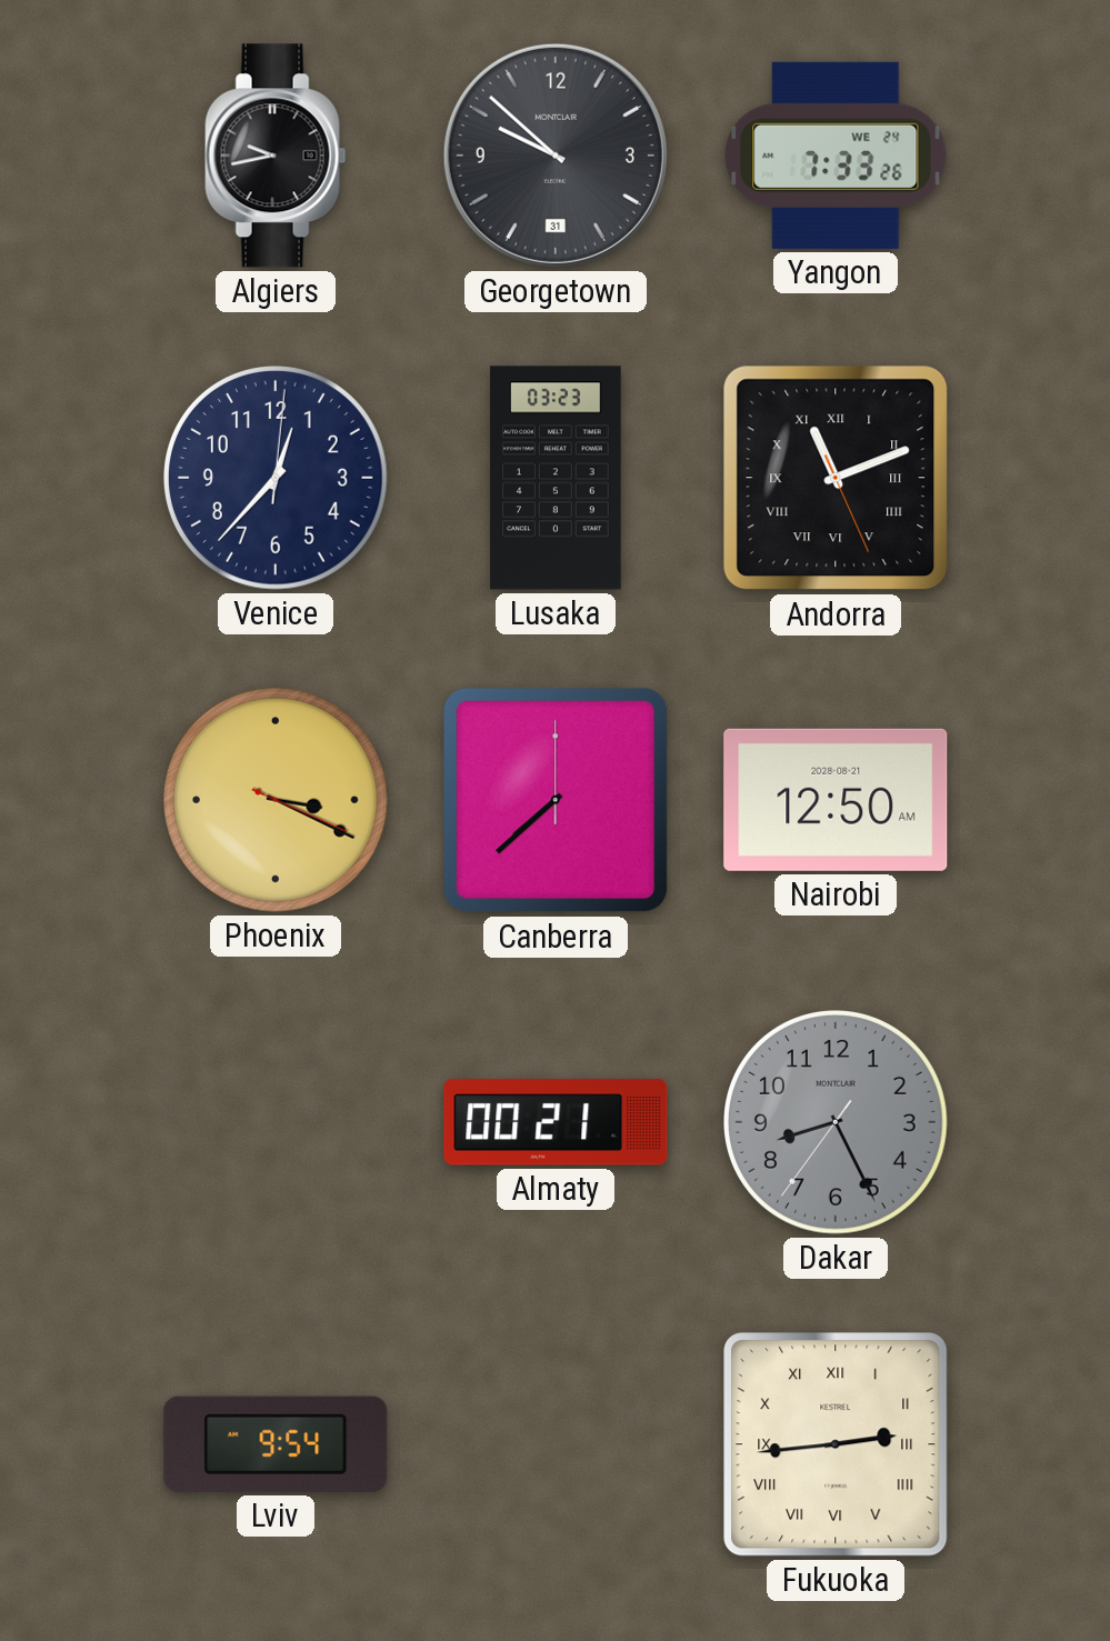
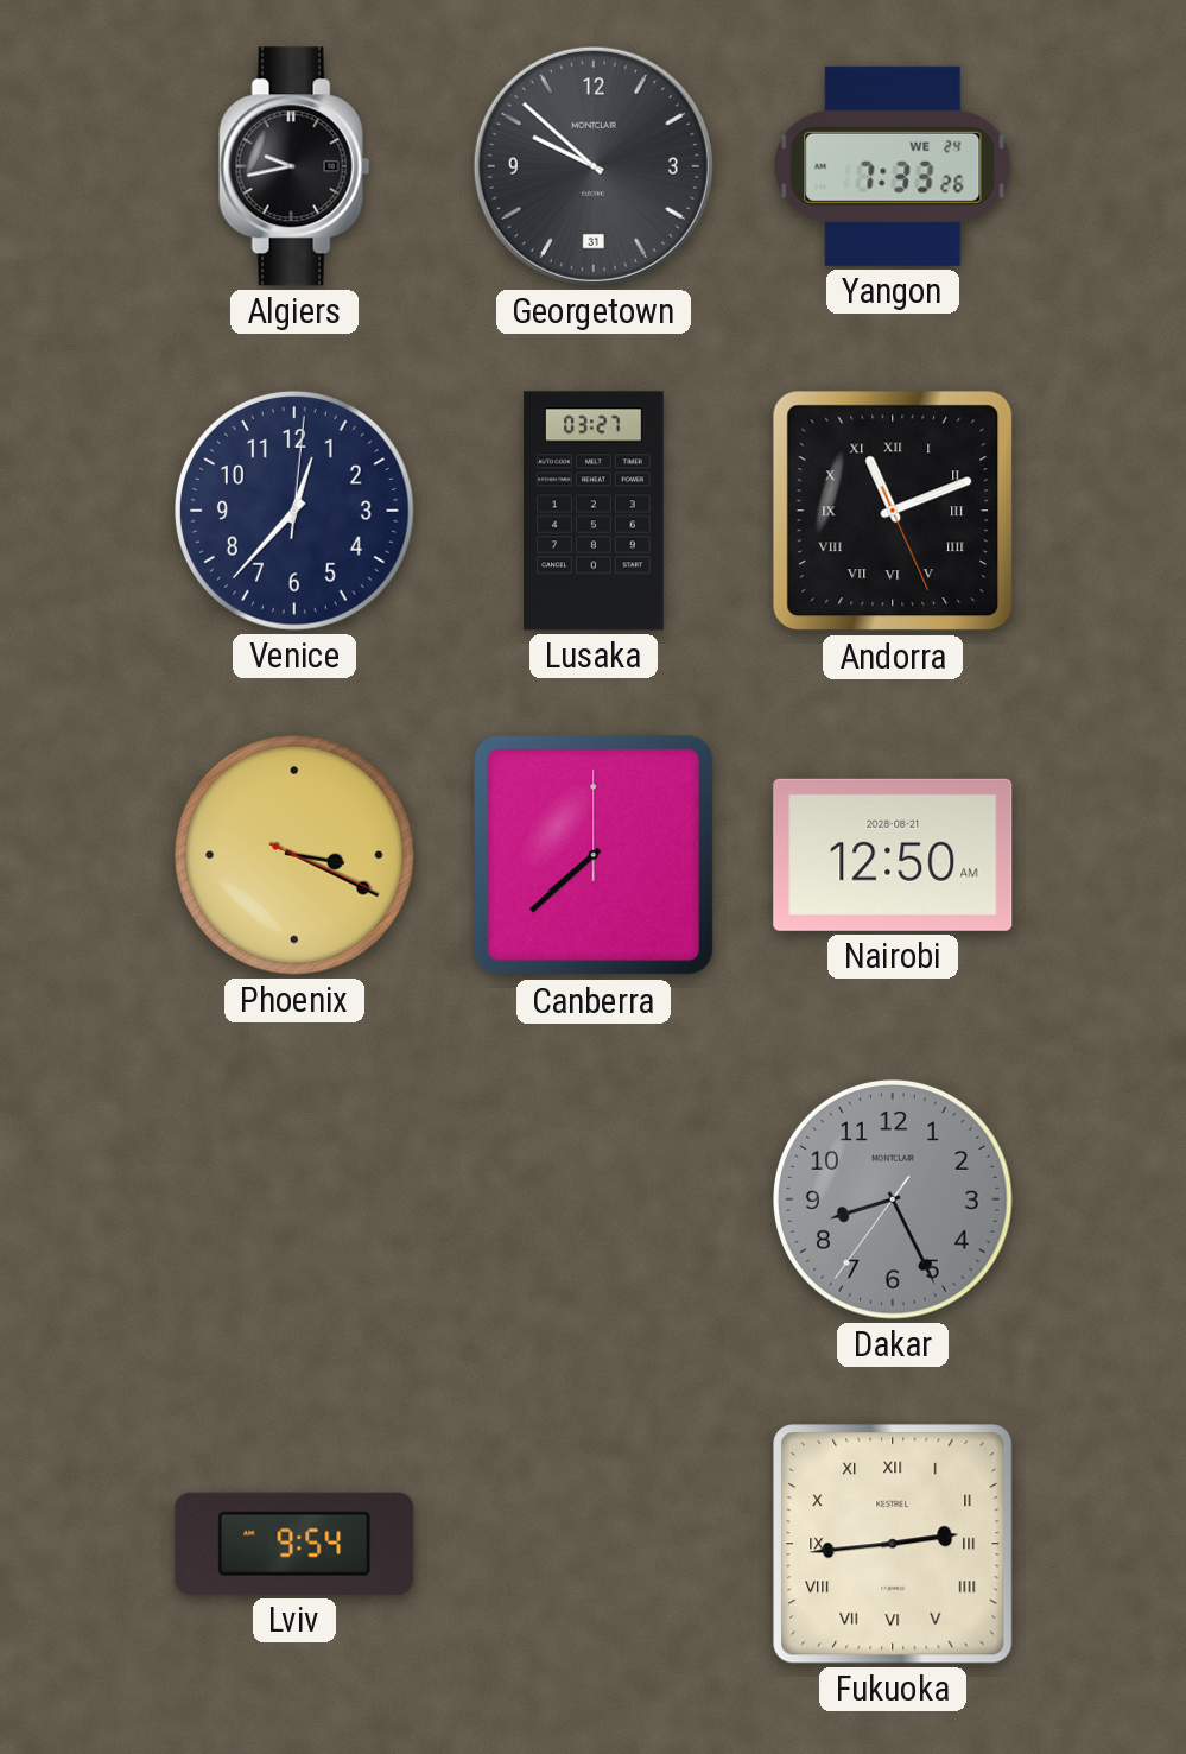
Lusaka: 03:23 -> 03:27
Almaty: 00:21 -> none
